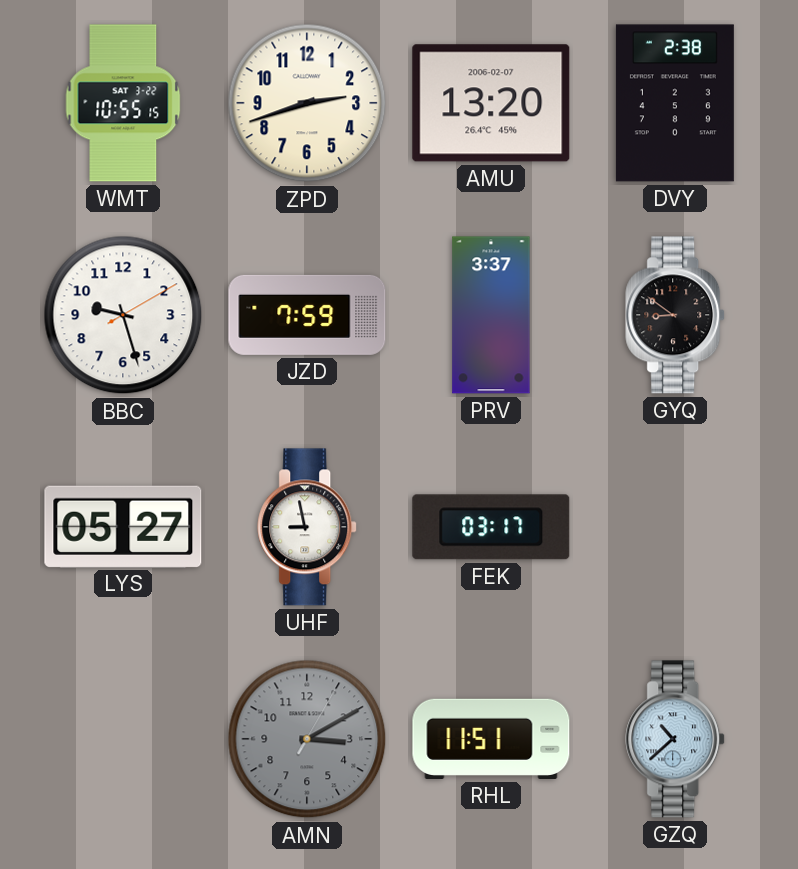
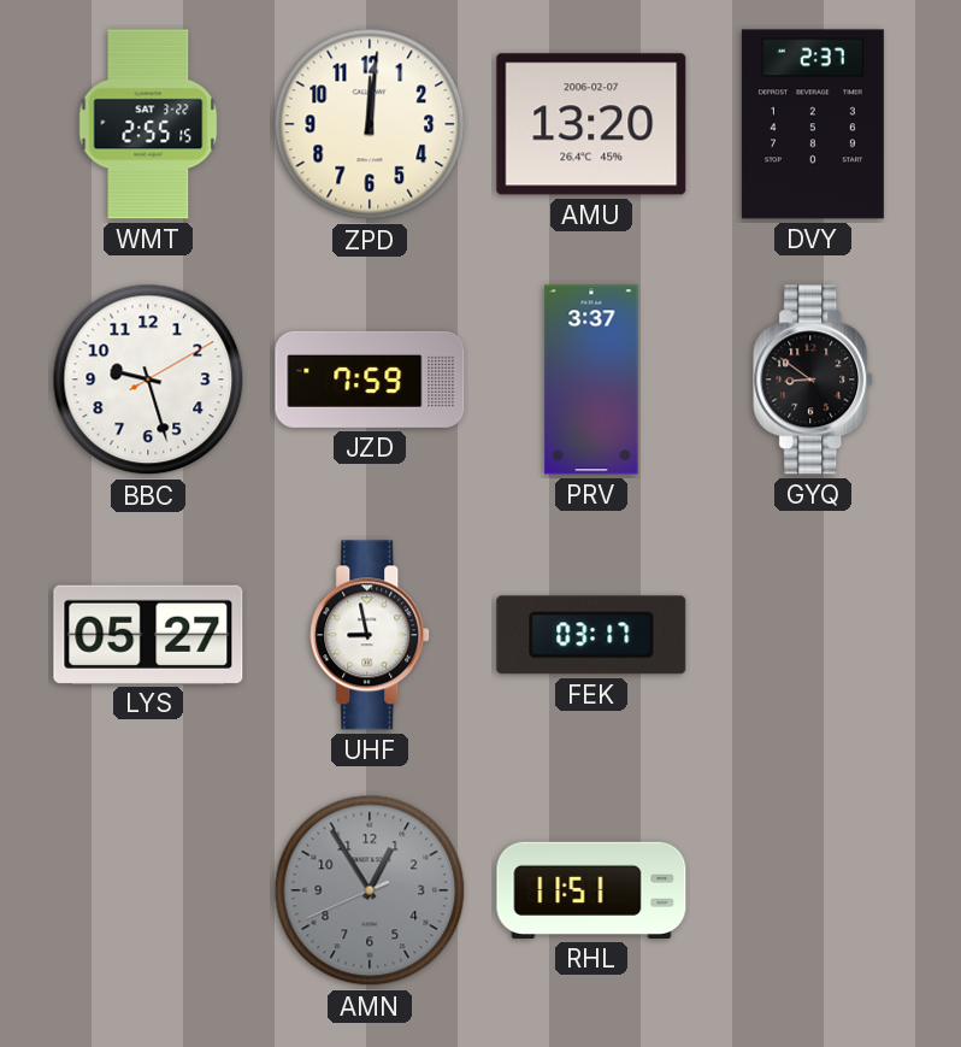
WMT: 10:55 -> 2:55
ZPD: 2:42 -> 12:01
DVY: 2:38 -> 2:37
AMN: 3:10 -> 12:54
GZQ: 10:38 -> none
